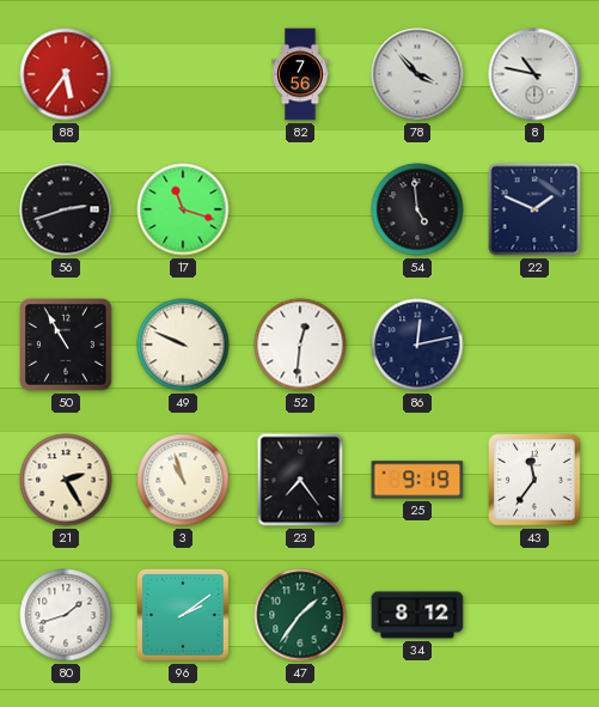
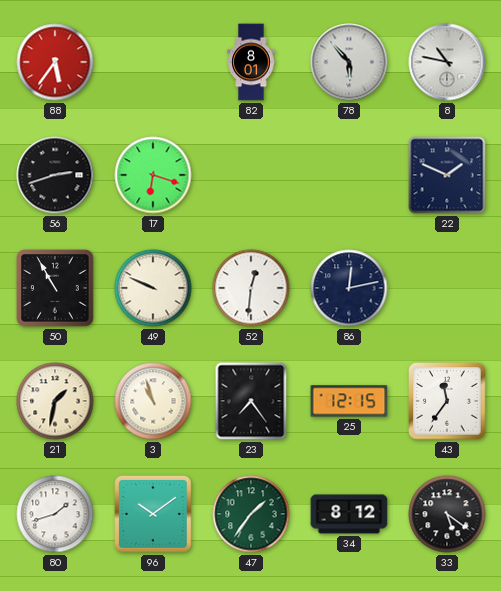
82: 7:56 -> 8:01
78: 3:53 -> 5:53
17: 11:18 -> 6:18
54: 4:59 -> none
21: 2:25 -> 1:32
25: 9:19 -> 12:15
96: 2:09 -> 10:09
33: none -> 5:21
